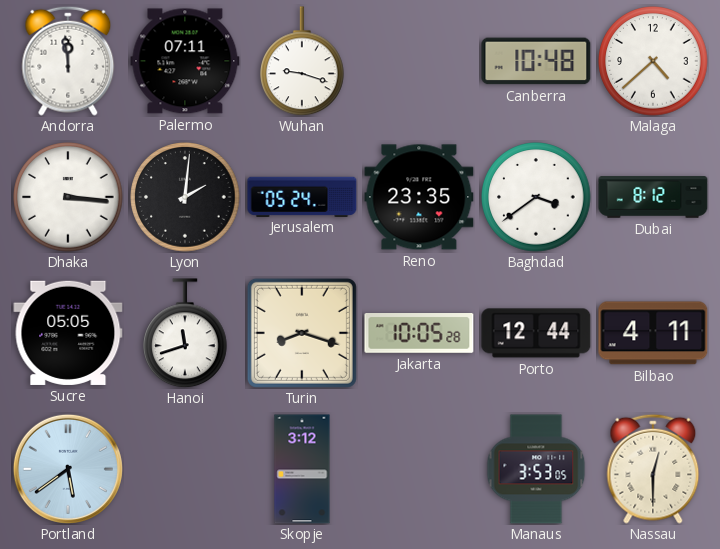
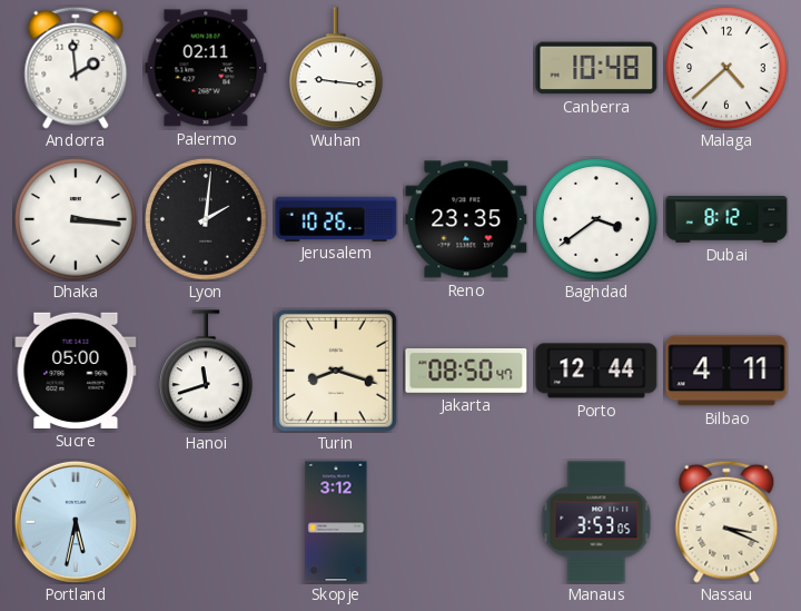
Andorra: 11:59 -> 1:59
Palermo: 07:11 -> 02:11
Wuhan: 9:18 -> 9:16
Jerusalem: 05:24 -> 10:26
Sucre: 05:05 -> 05:00
Jakarta: 10:05 -> 08:50
Portland: 5:39 -> 5:32
Nassau: 12:30 -> 3:19
